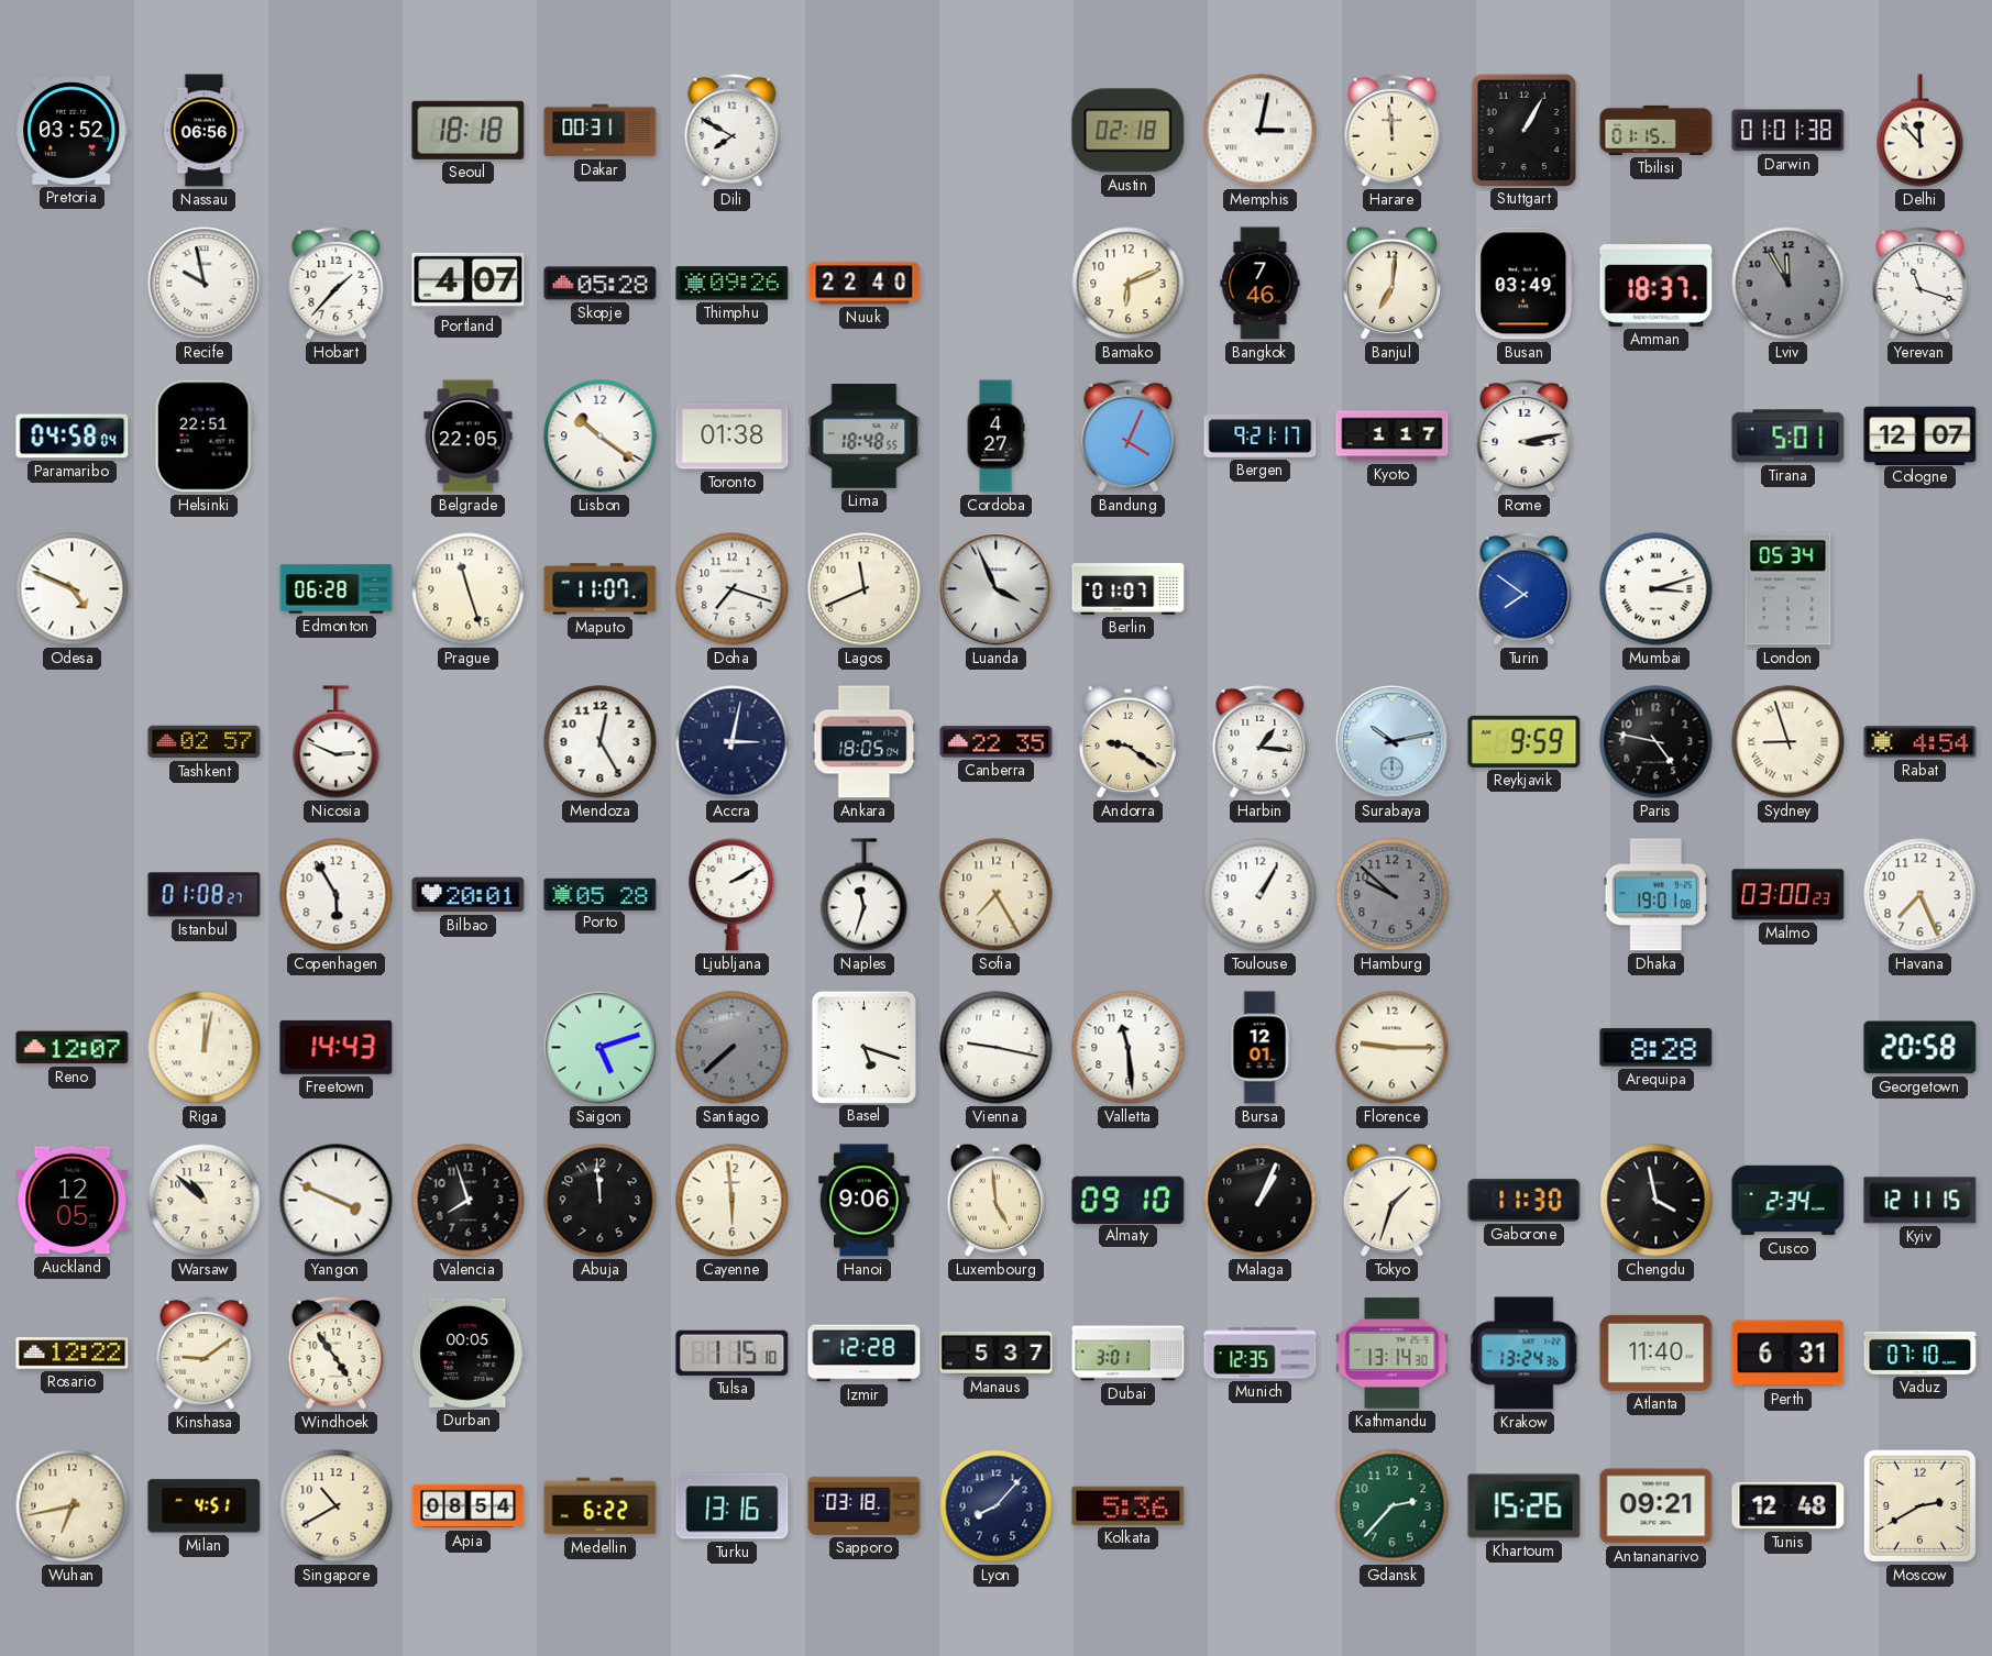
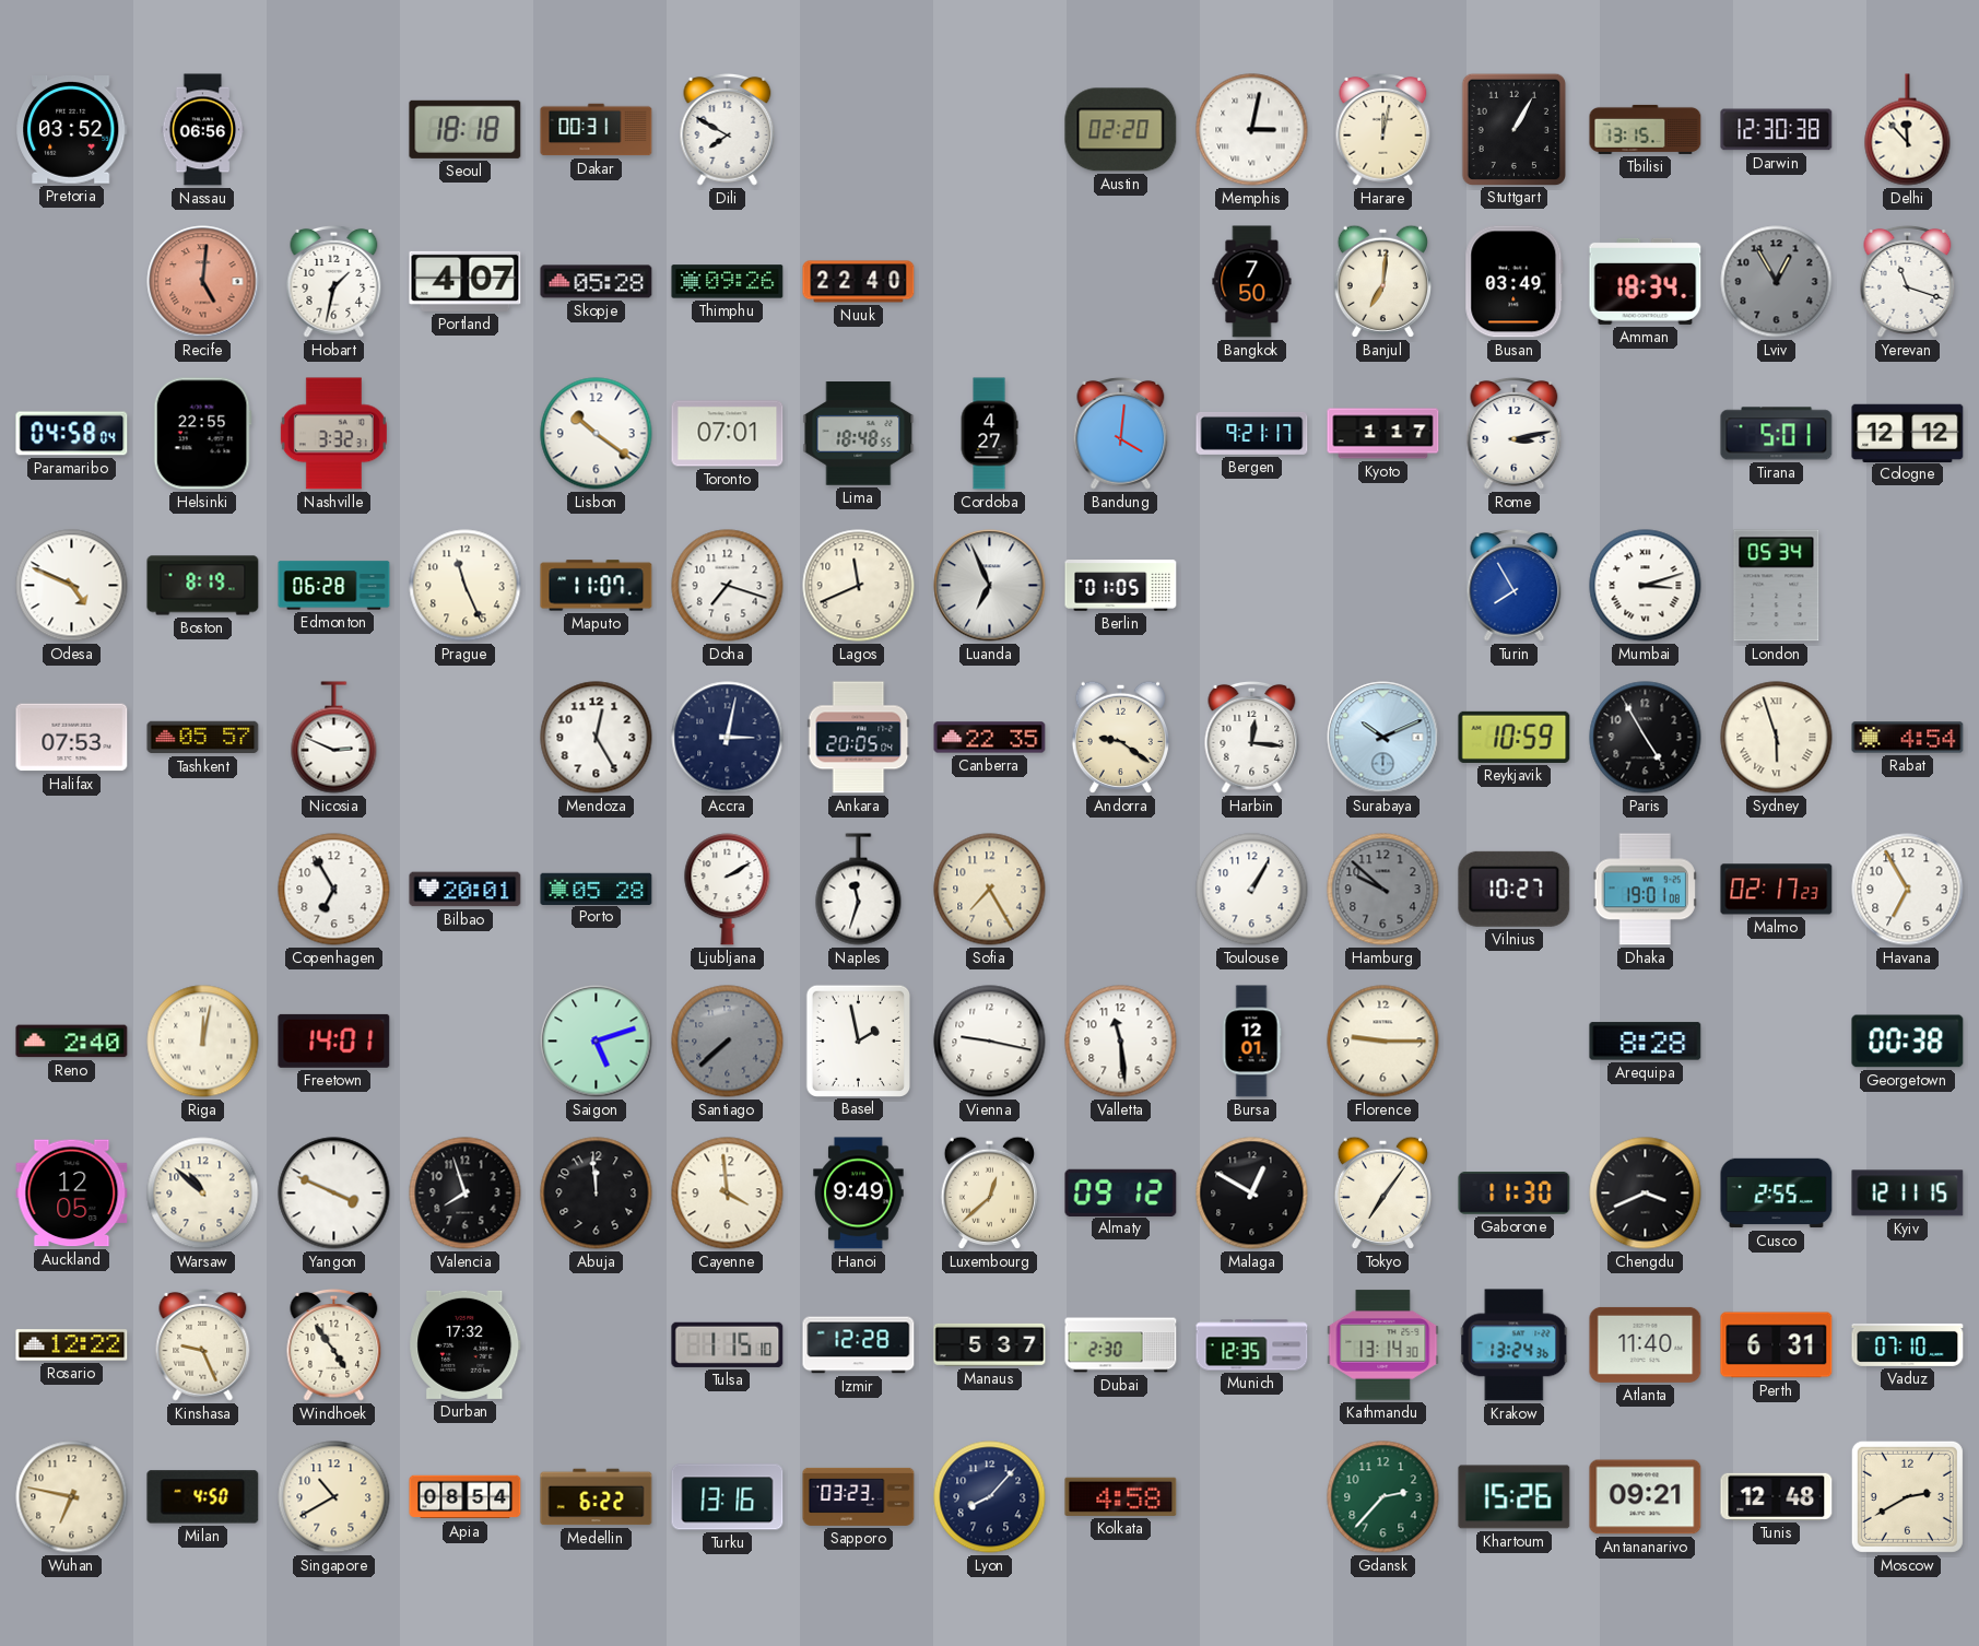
Austin: 02:18 -> 02:20
Harare: 11:59 -> 12:02
Tbilisi: 01:15 -> 13:15
Darwin: 01:01 -> 12:30
Recife: 9:58 -> 5:01
Recife dial: white -> salmon
Hobart: 1:37 -> 1:32
Bamako: 6:11 -> none
Bangkok: 7:46 -> 7:50
Amman: 18:37 -> 18:34
Lviv: 11:55 -> 12:55
Helsinki: 22:51 -> 22:55
Nashville: none -> 3:32
Belgrade: 22:05 -> none
Toronto: 01:38 -> 07:01
Bandung: 4:04 -> 4:01
Cologne: 12:07 -> 12:12
Boston: none -> 8:19
Prague: 11:27 -> 11:26
Luanda: 3:56 -> 6:56
Berlin: 01:07 -> 01:05
Turin: 7:51 -> 7:55
Halifax: none -> 07:53
Tashkent: 02:57 -> 05:57
Ankara: 18:05 -> 20:05
Harbin: 1:16 -> 12:16
Surabaya: 10:13 -> 10:11
Reykjavik: 9:59 -> 10:59
Paris: 4:47 -> 4:55
Sydney: 8:57 -> 5:57
Istanbul: 01:08 -> none
Copenhagen: 5:55 -> 6:55
Vilnius: none -> 10:27
Malmo: 03:00 -> 02:17
Havana: 7:26 -> 6:55
Reno: 12:07 -> 2:40
Freetown: 14:43 -> 14:01
Basel: 5:18 -> 1:58
Georgetown: 20:58 -> 00:38
Cayenne: 5:59 -> 3:59
Hanoi: 9:06 -> 9:49
Luxembourg: 4:59 -> 12:38
Almaty: 09:10 -> 09:12
Malaga: 1:04 -> 12:50
Tokyo: 1:33 -> 7:06
Chengdu: 3:58 -> 3:41
Cusco: 2:34 -> 2:55
Kinshasa: 9:09 -> 9:26
Durban: 00:05 -> 17:32
Dubai: 3:01 -> 2:30
Wuhan: 6:43 -> 6:47
Milan: 4:51 -> 4:50
Sapporo: 03:18 -> 03:23
Kolkata: 5:36 -> 4:58
